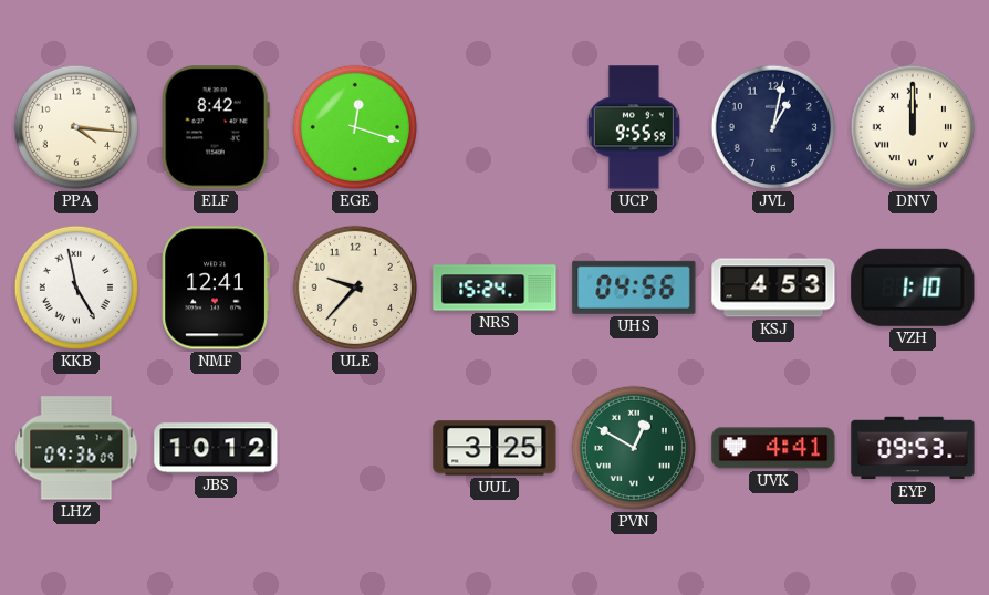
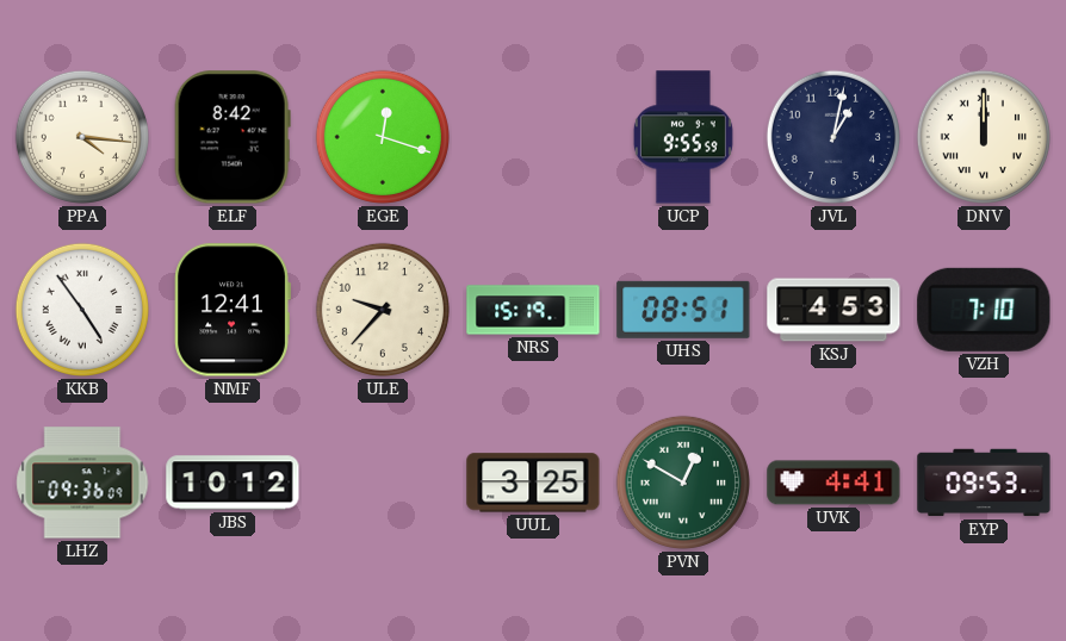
KKB: 4:58 -> 4:54
NRS: 15:24 -> 15:19
UHS: 04:56 -> 08:51
VZH: 1:10 -> 7:10
